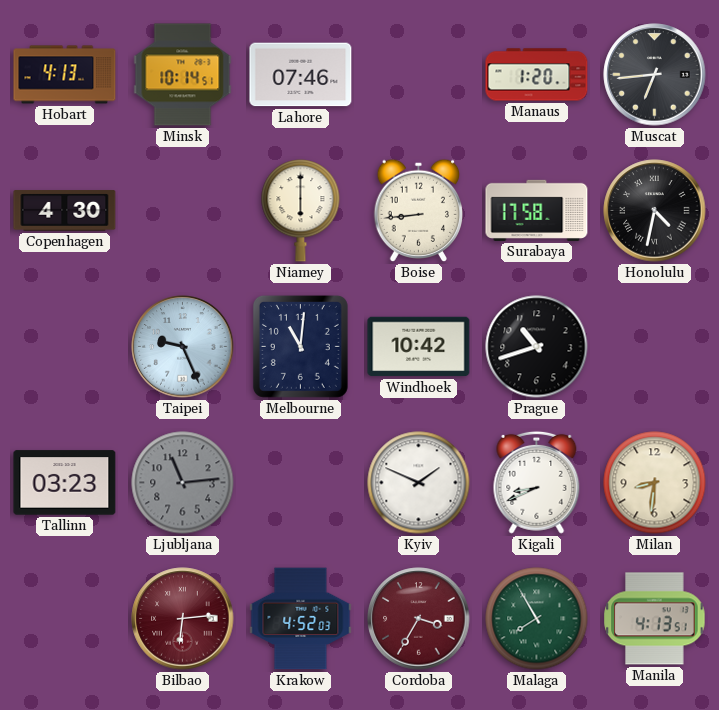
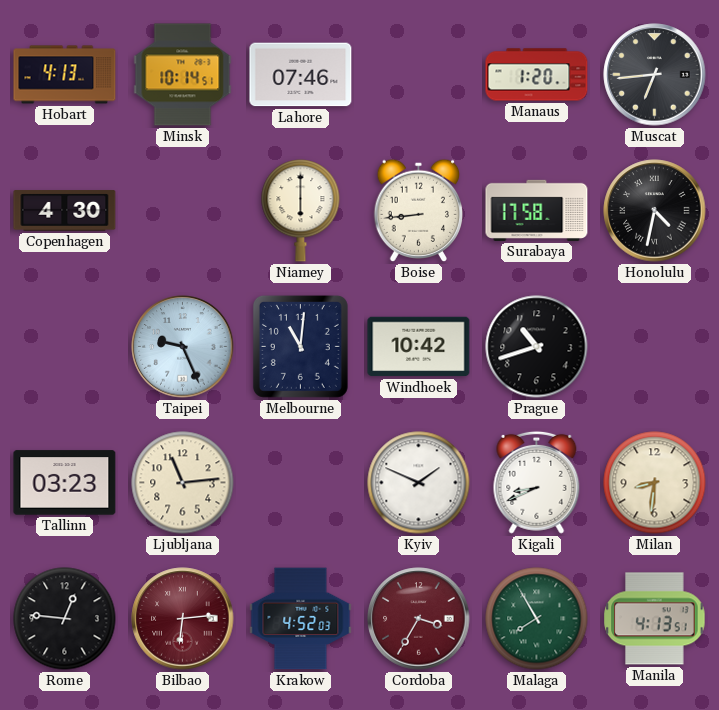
Ljubljana dial: grey -> cream
Rome: none -> 12:46
